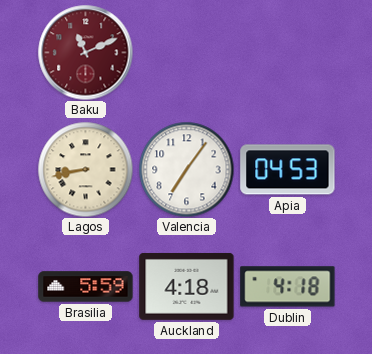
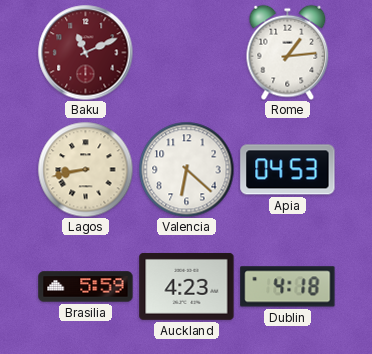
Rome: none -> 1:14
Valencia: 7:06 -> 6:22
Auckland: 4:18 -> 4:23
